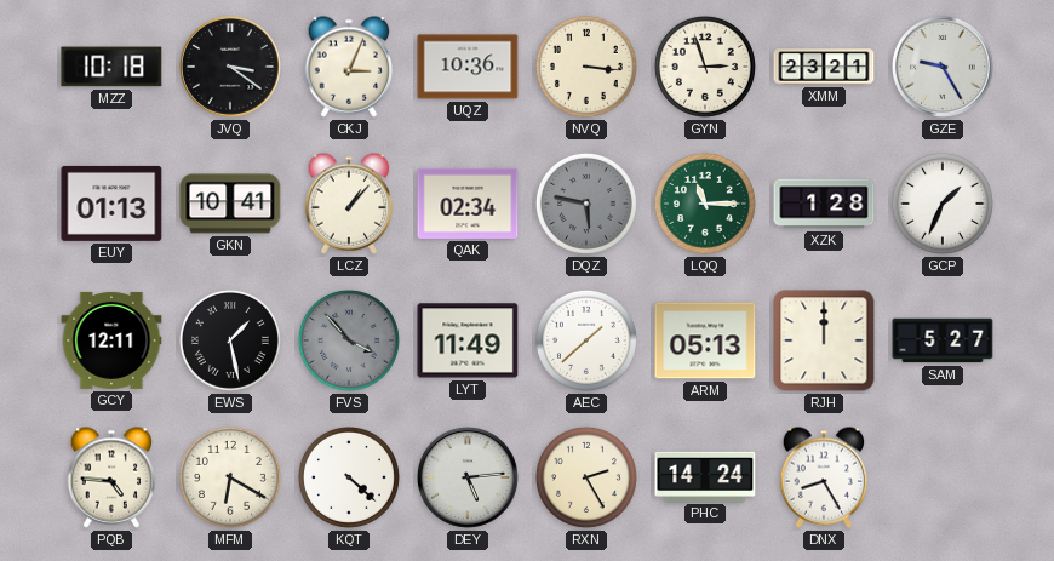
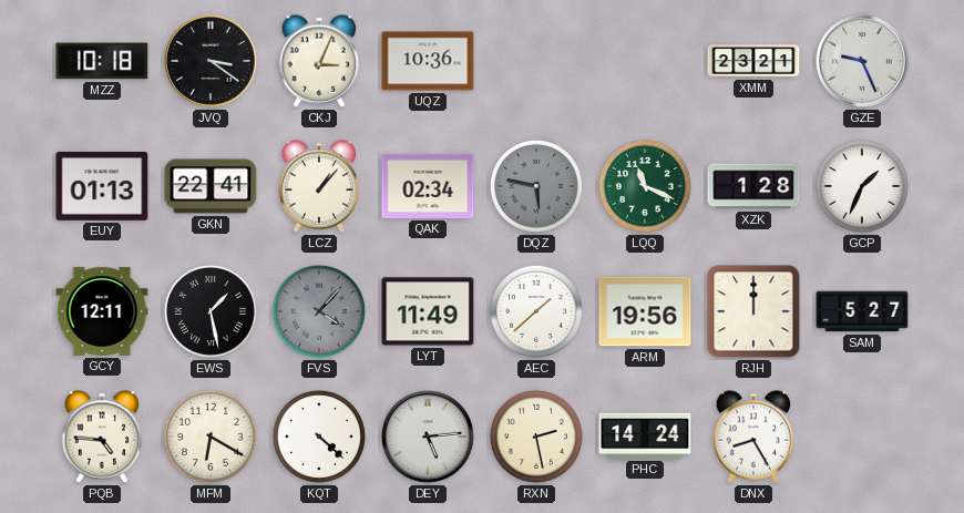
NVQ: 3:16 -> none
GYN: 2:57 -> none
GZE: 9:25 -> 9:26
GKN: 10:41 -> 22:41
LQQ: 11:15 -> 11:19
FVS: 3:53 -> 4:07
ARM: 05:13 -> 19:56
RXN: 2:25 -> 2:28
